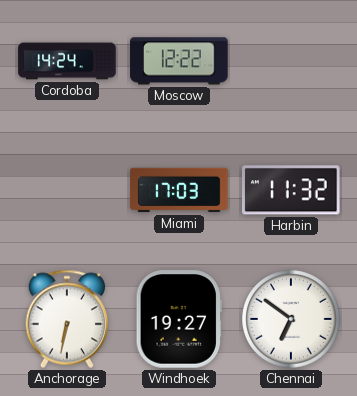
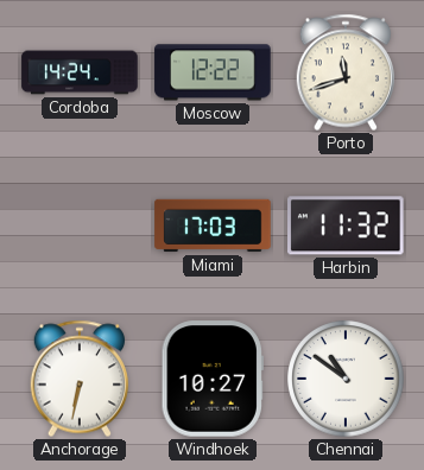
Porto: none -> 11:42
Windhoek: 19:27 -> 10:27
Chennai: 6:51 -> 10:51
